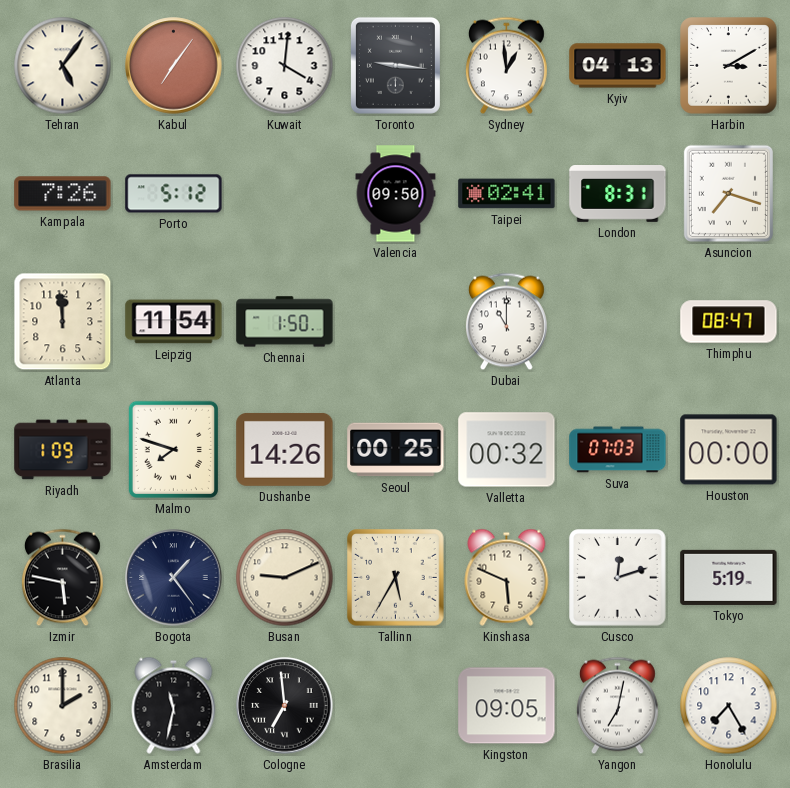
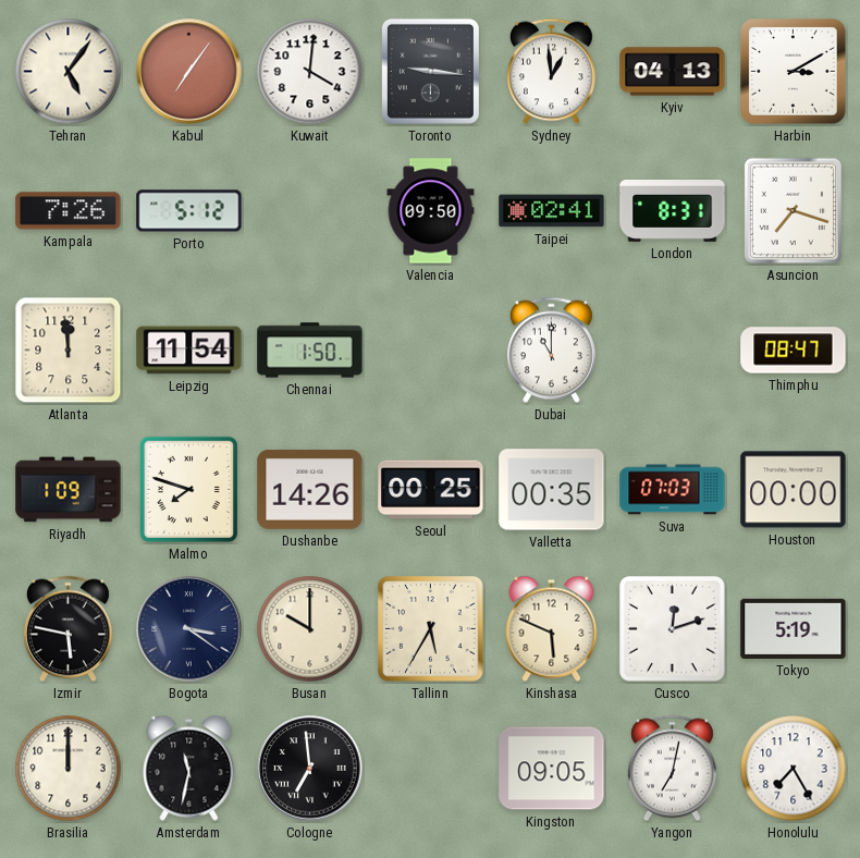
Valletta: 00:32 -> 00:35
Bogota: 1:24 -> 3:21
Busan: 9:11 -> 10:00
Brasilia: 2:00 -> 12:00
